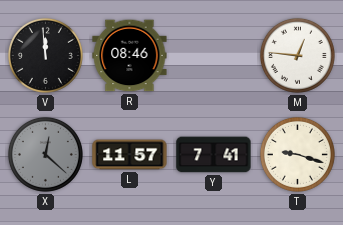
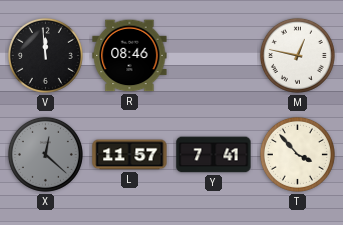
M: 12:46 -> 12:47
T: 9:18 -> 3:53
